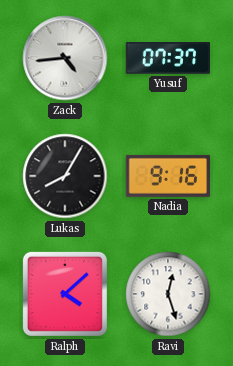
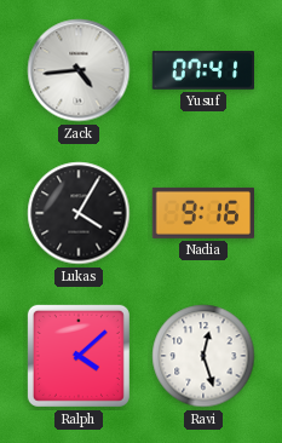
Yusuf: 07:37 -> 07:41
Lukas: 8:05 -> 4:05
